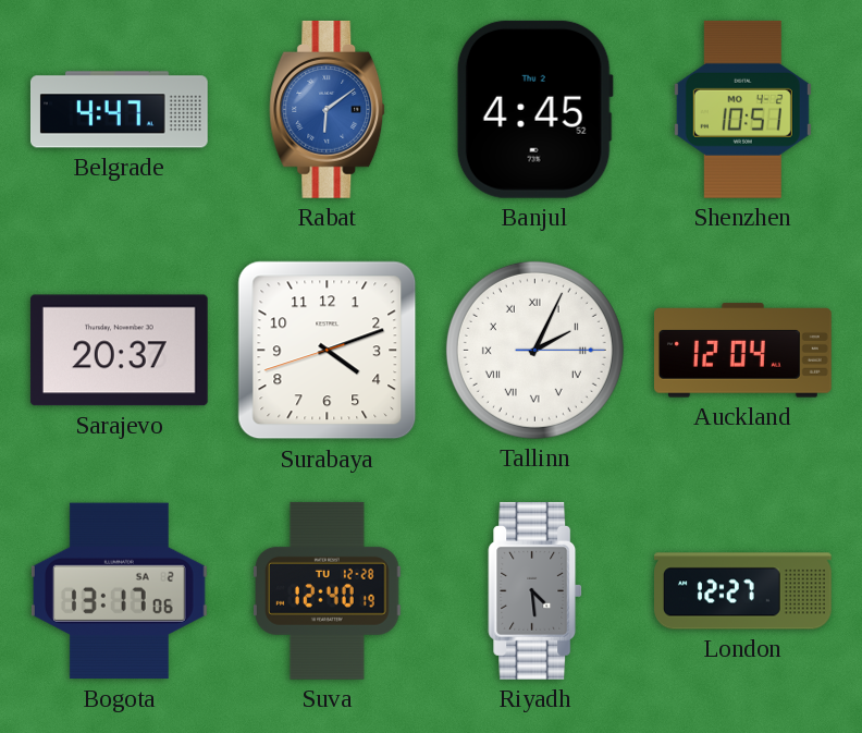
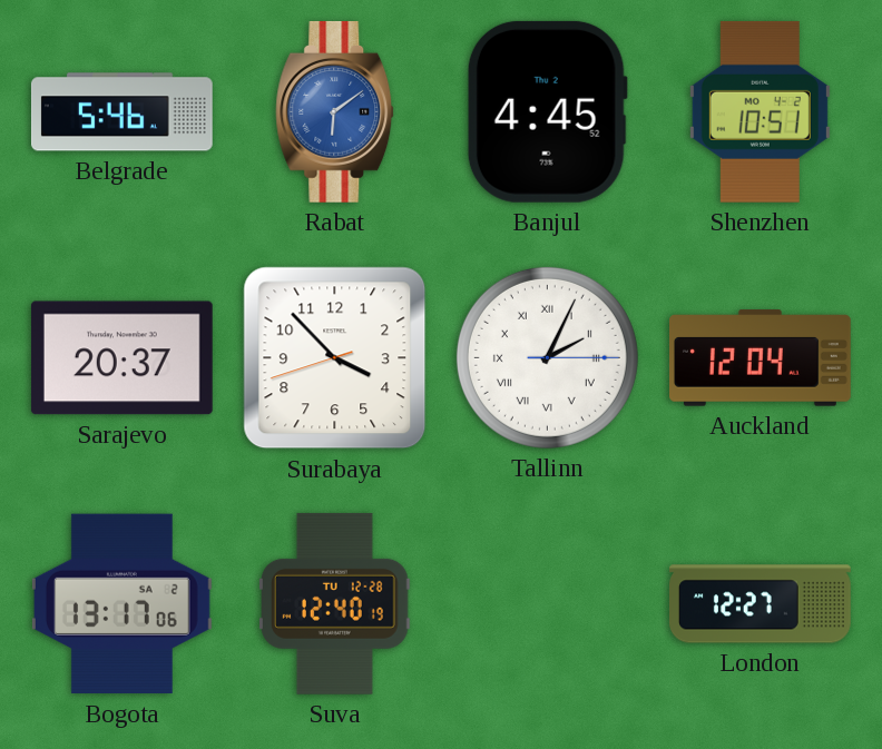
Belgrade: 4:47 -> 5:46
Surabaya: 4:11 -> 3:52
Riyadh: 4:29 -> none
